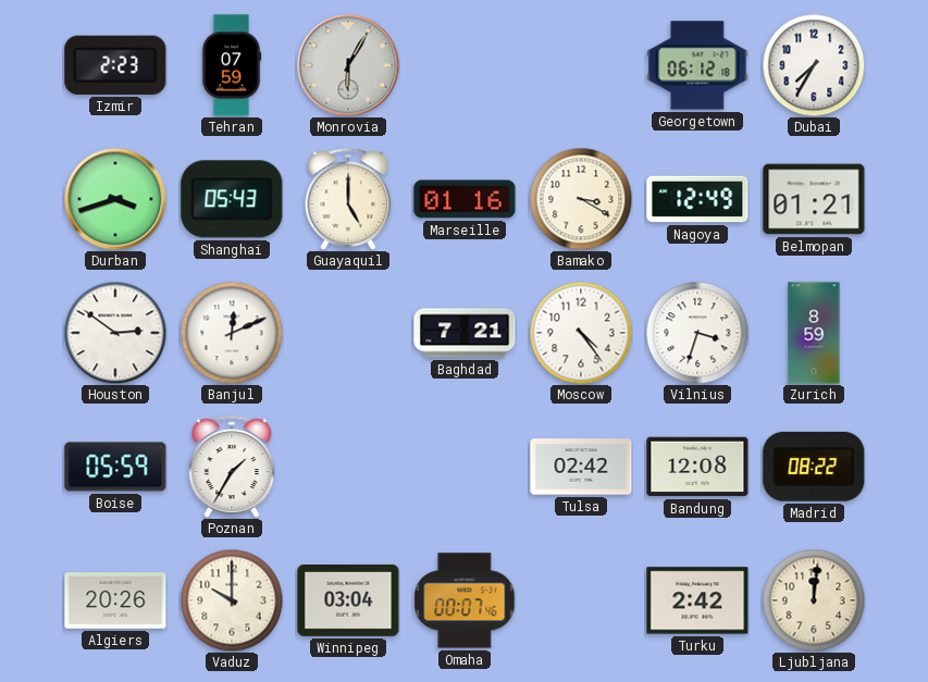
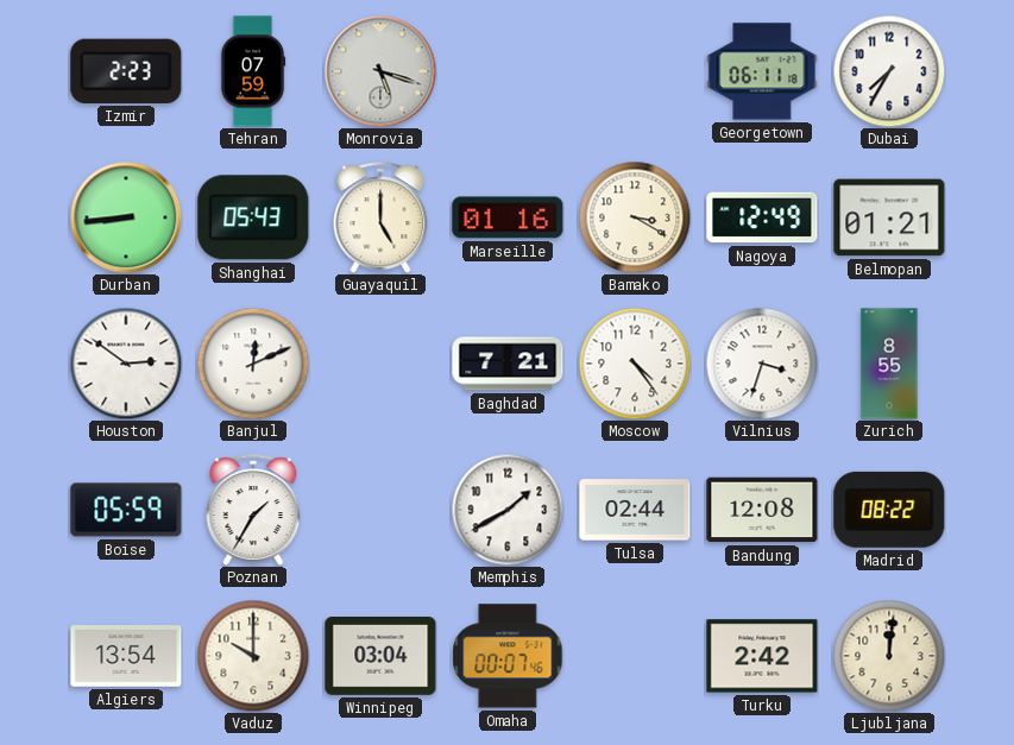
Monrovia: 6:05 -> 5:18
Georgetown: 06:12 -> 06:11
Durban: 3:42 -> 8:44
Zurich: 8:59 -> 8:55
Memphis: none -> 1:40
Tulsa: 02:42 -> 02:44
Algiers: 20:26 -> 13:54
